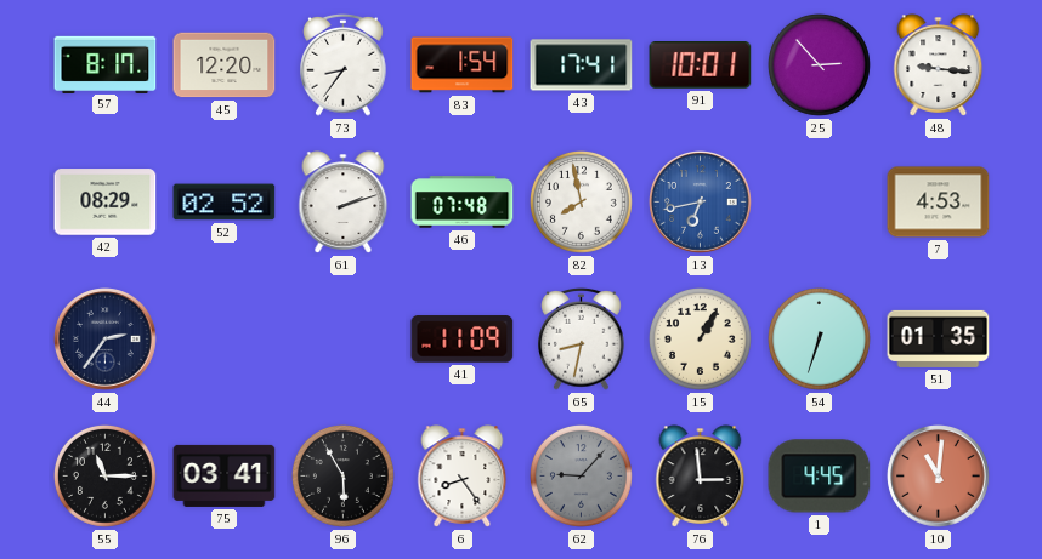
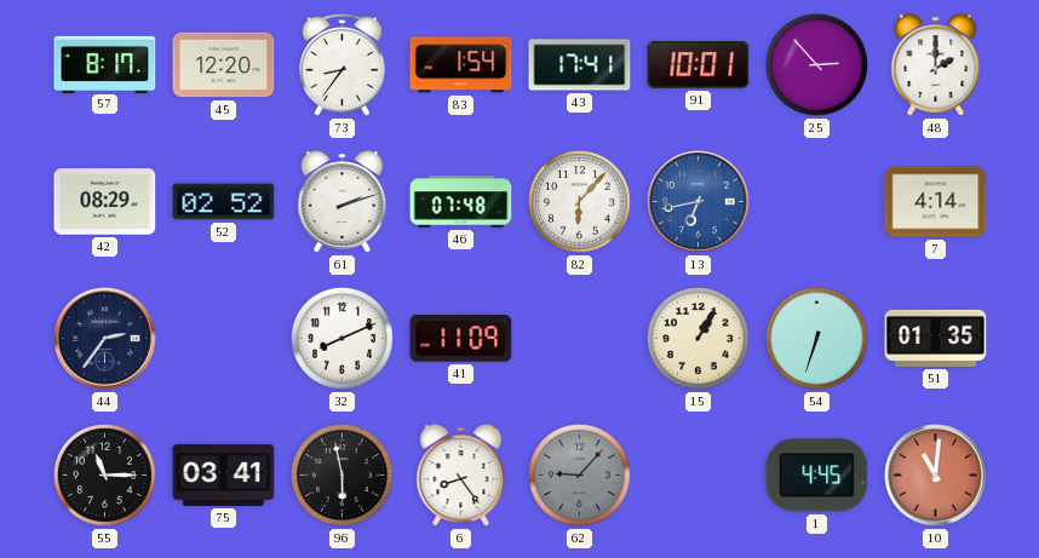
48: 9:16 -> 2:00
82: 7:58 -> 6:07
7: 4:53 -> 4:14
32: none -> 8:11
65: 8:32 -> none
96: 5:55 -> 5:58
76: 2:59 -> none
